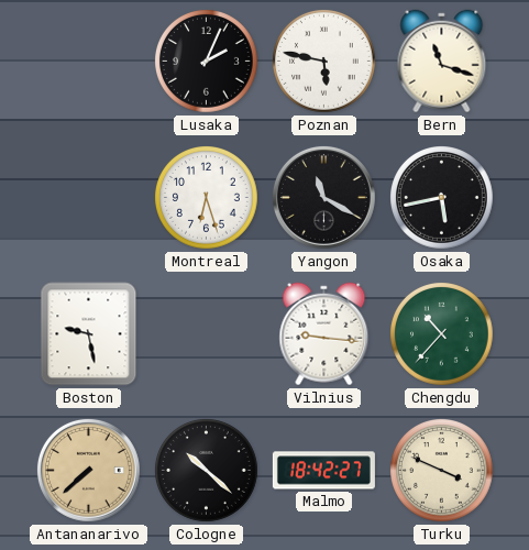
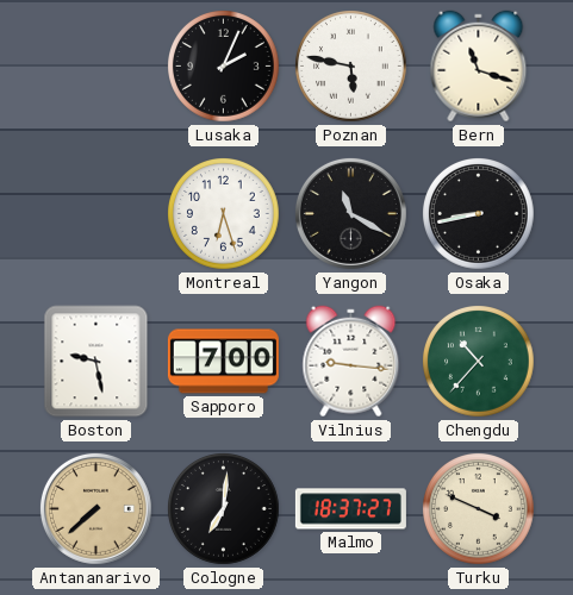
Osaka: 5:43 -> 8:43
Sapporo: none -> 7:00
Cologne: 10:22 -> 7:01
Malmo: 18:42 -> 18:37
